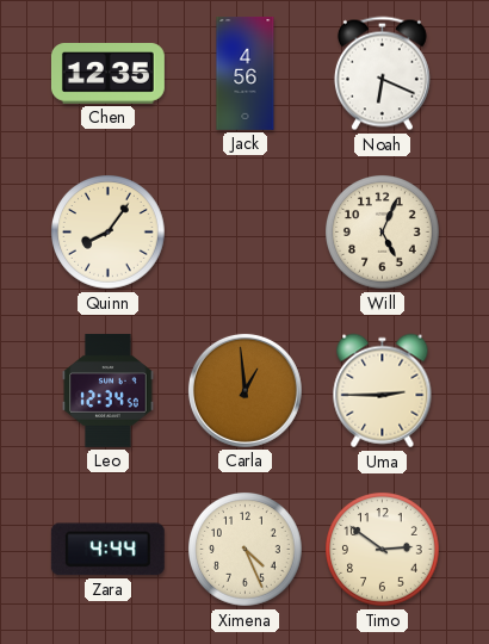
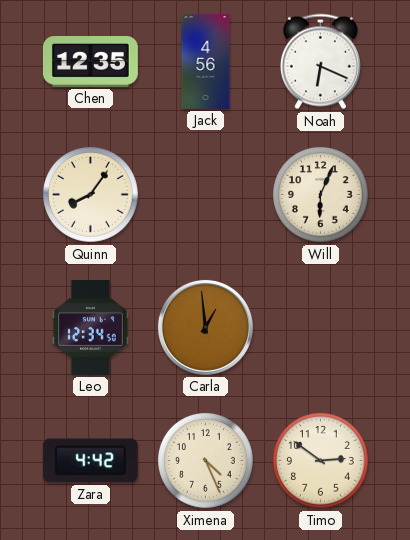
Will: 5:04 -> 6:04
Uma: 2:45 -> none
Zara: 4:44 -> 4:42
